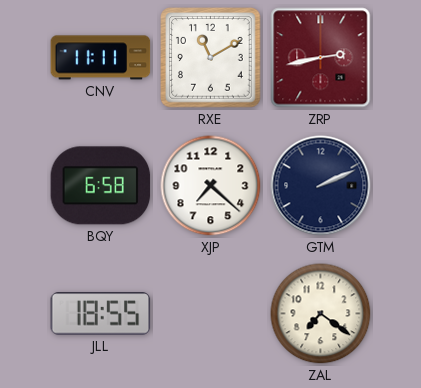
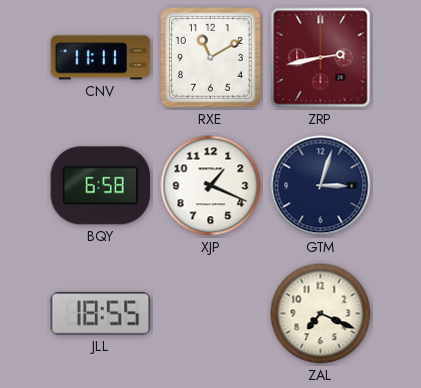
XJP: 7:22 -> 1:19
GTM: 2:11 -> 3:03
ZAL: 7:21 -> 7:19
